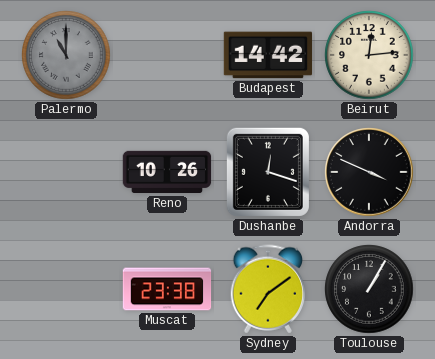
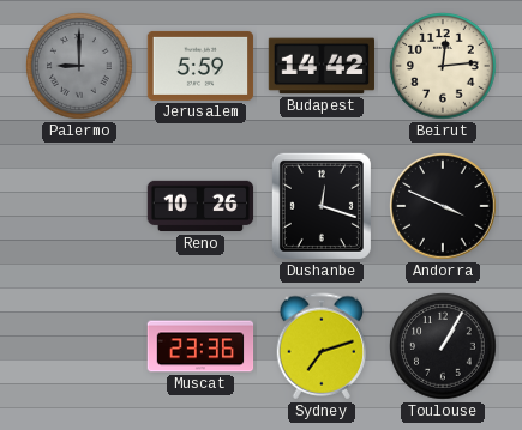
Palermo: 11:00 -> 9:00
Jerusalem: none -> 5:59
Muscat: 23:38 -> 23:36
Sydney: 7:09 -> 7:12
